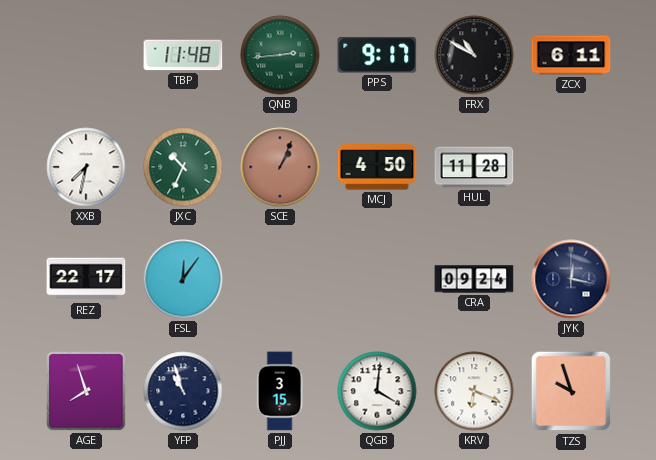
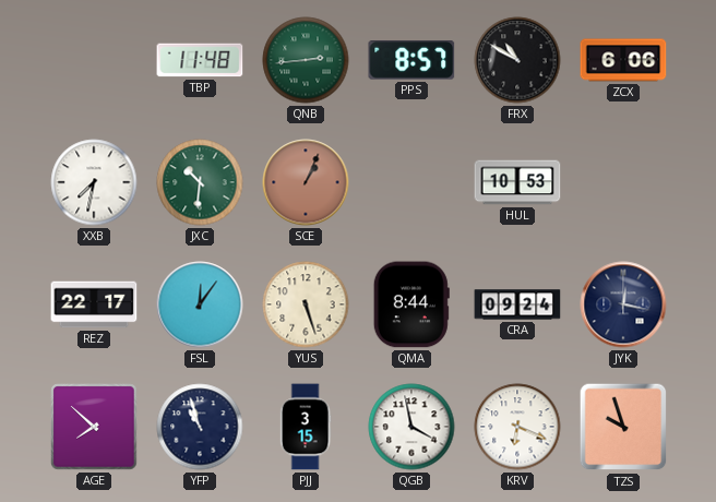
PPS: 9:17 -> 8:57
ZCX: 6:11 -> 6:06
JXC: 10:34 -> 10:31
MCJ: 4:50 -> none
HUL: 11:28 -> 10:53
YUS: none -> 5:27
QMA: none -> 8:44
AGE: 7:57 -> 7:52
QGB: 4:01 -> 3:58
